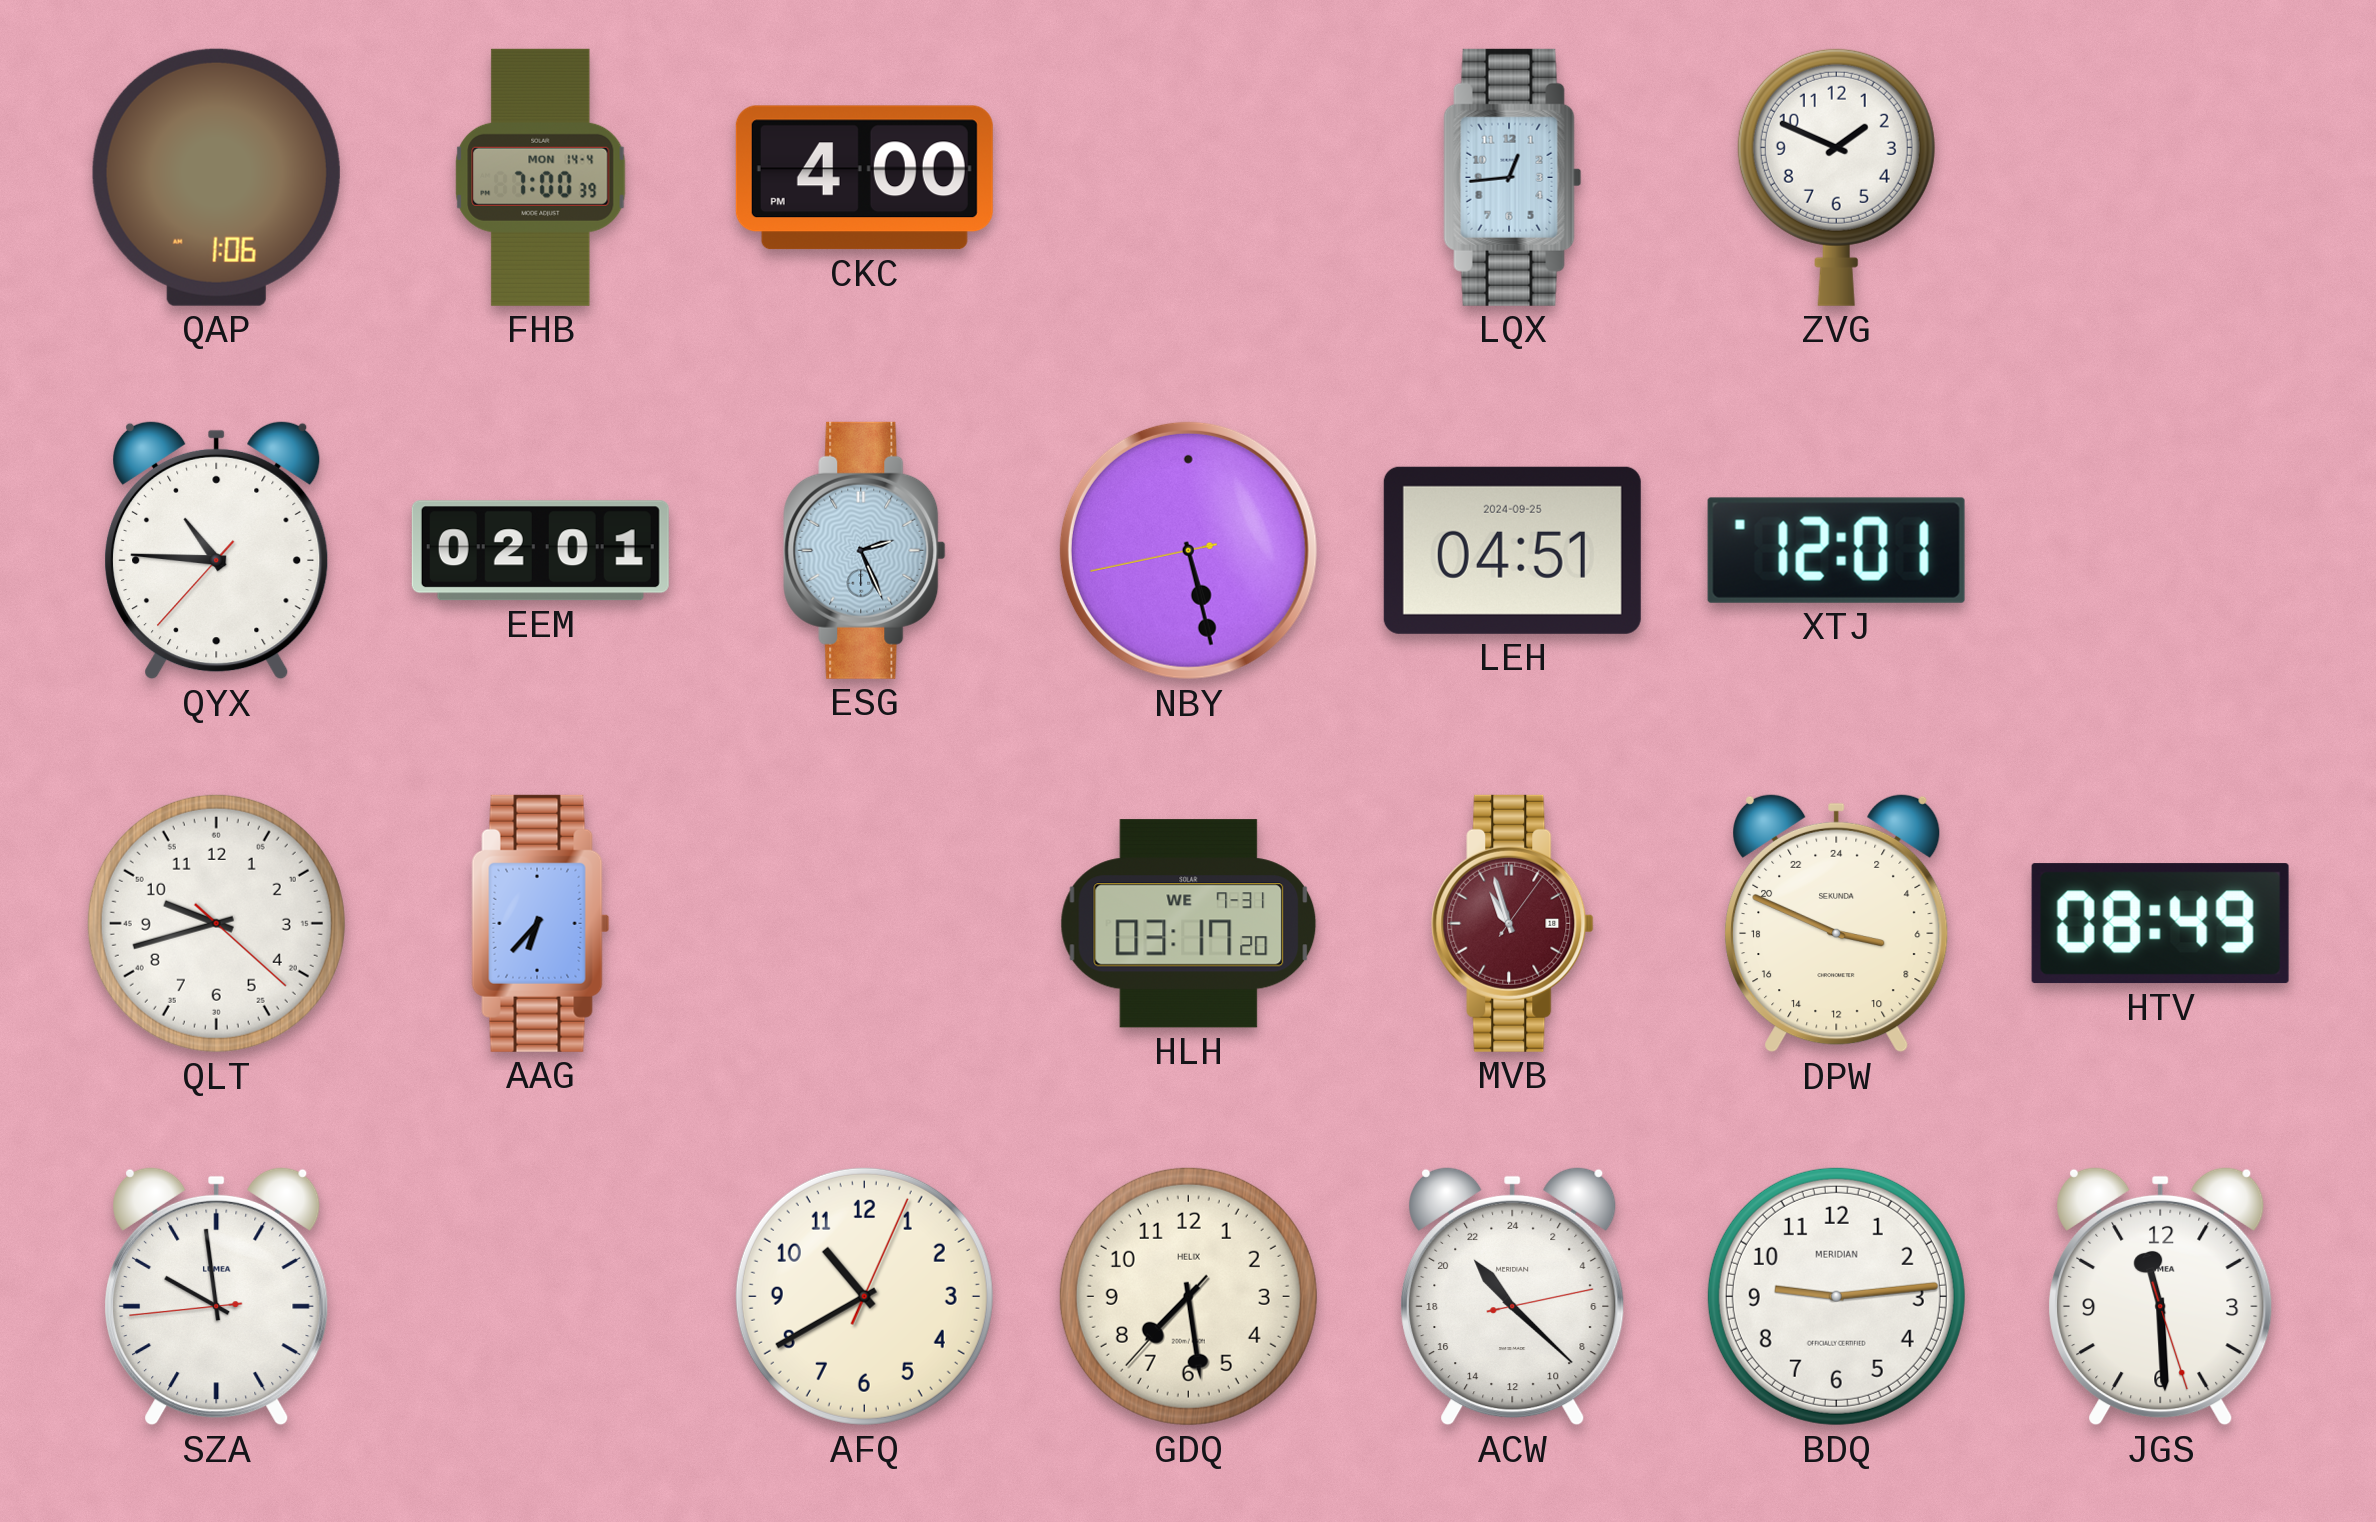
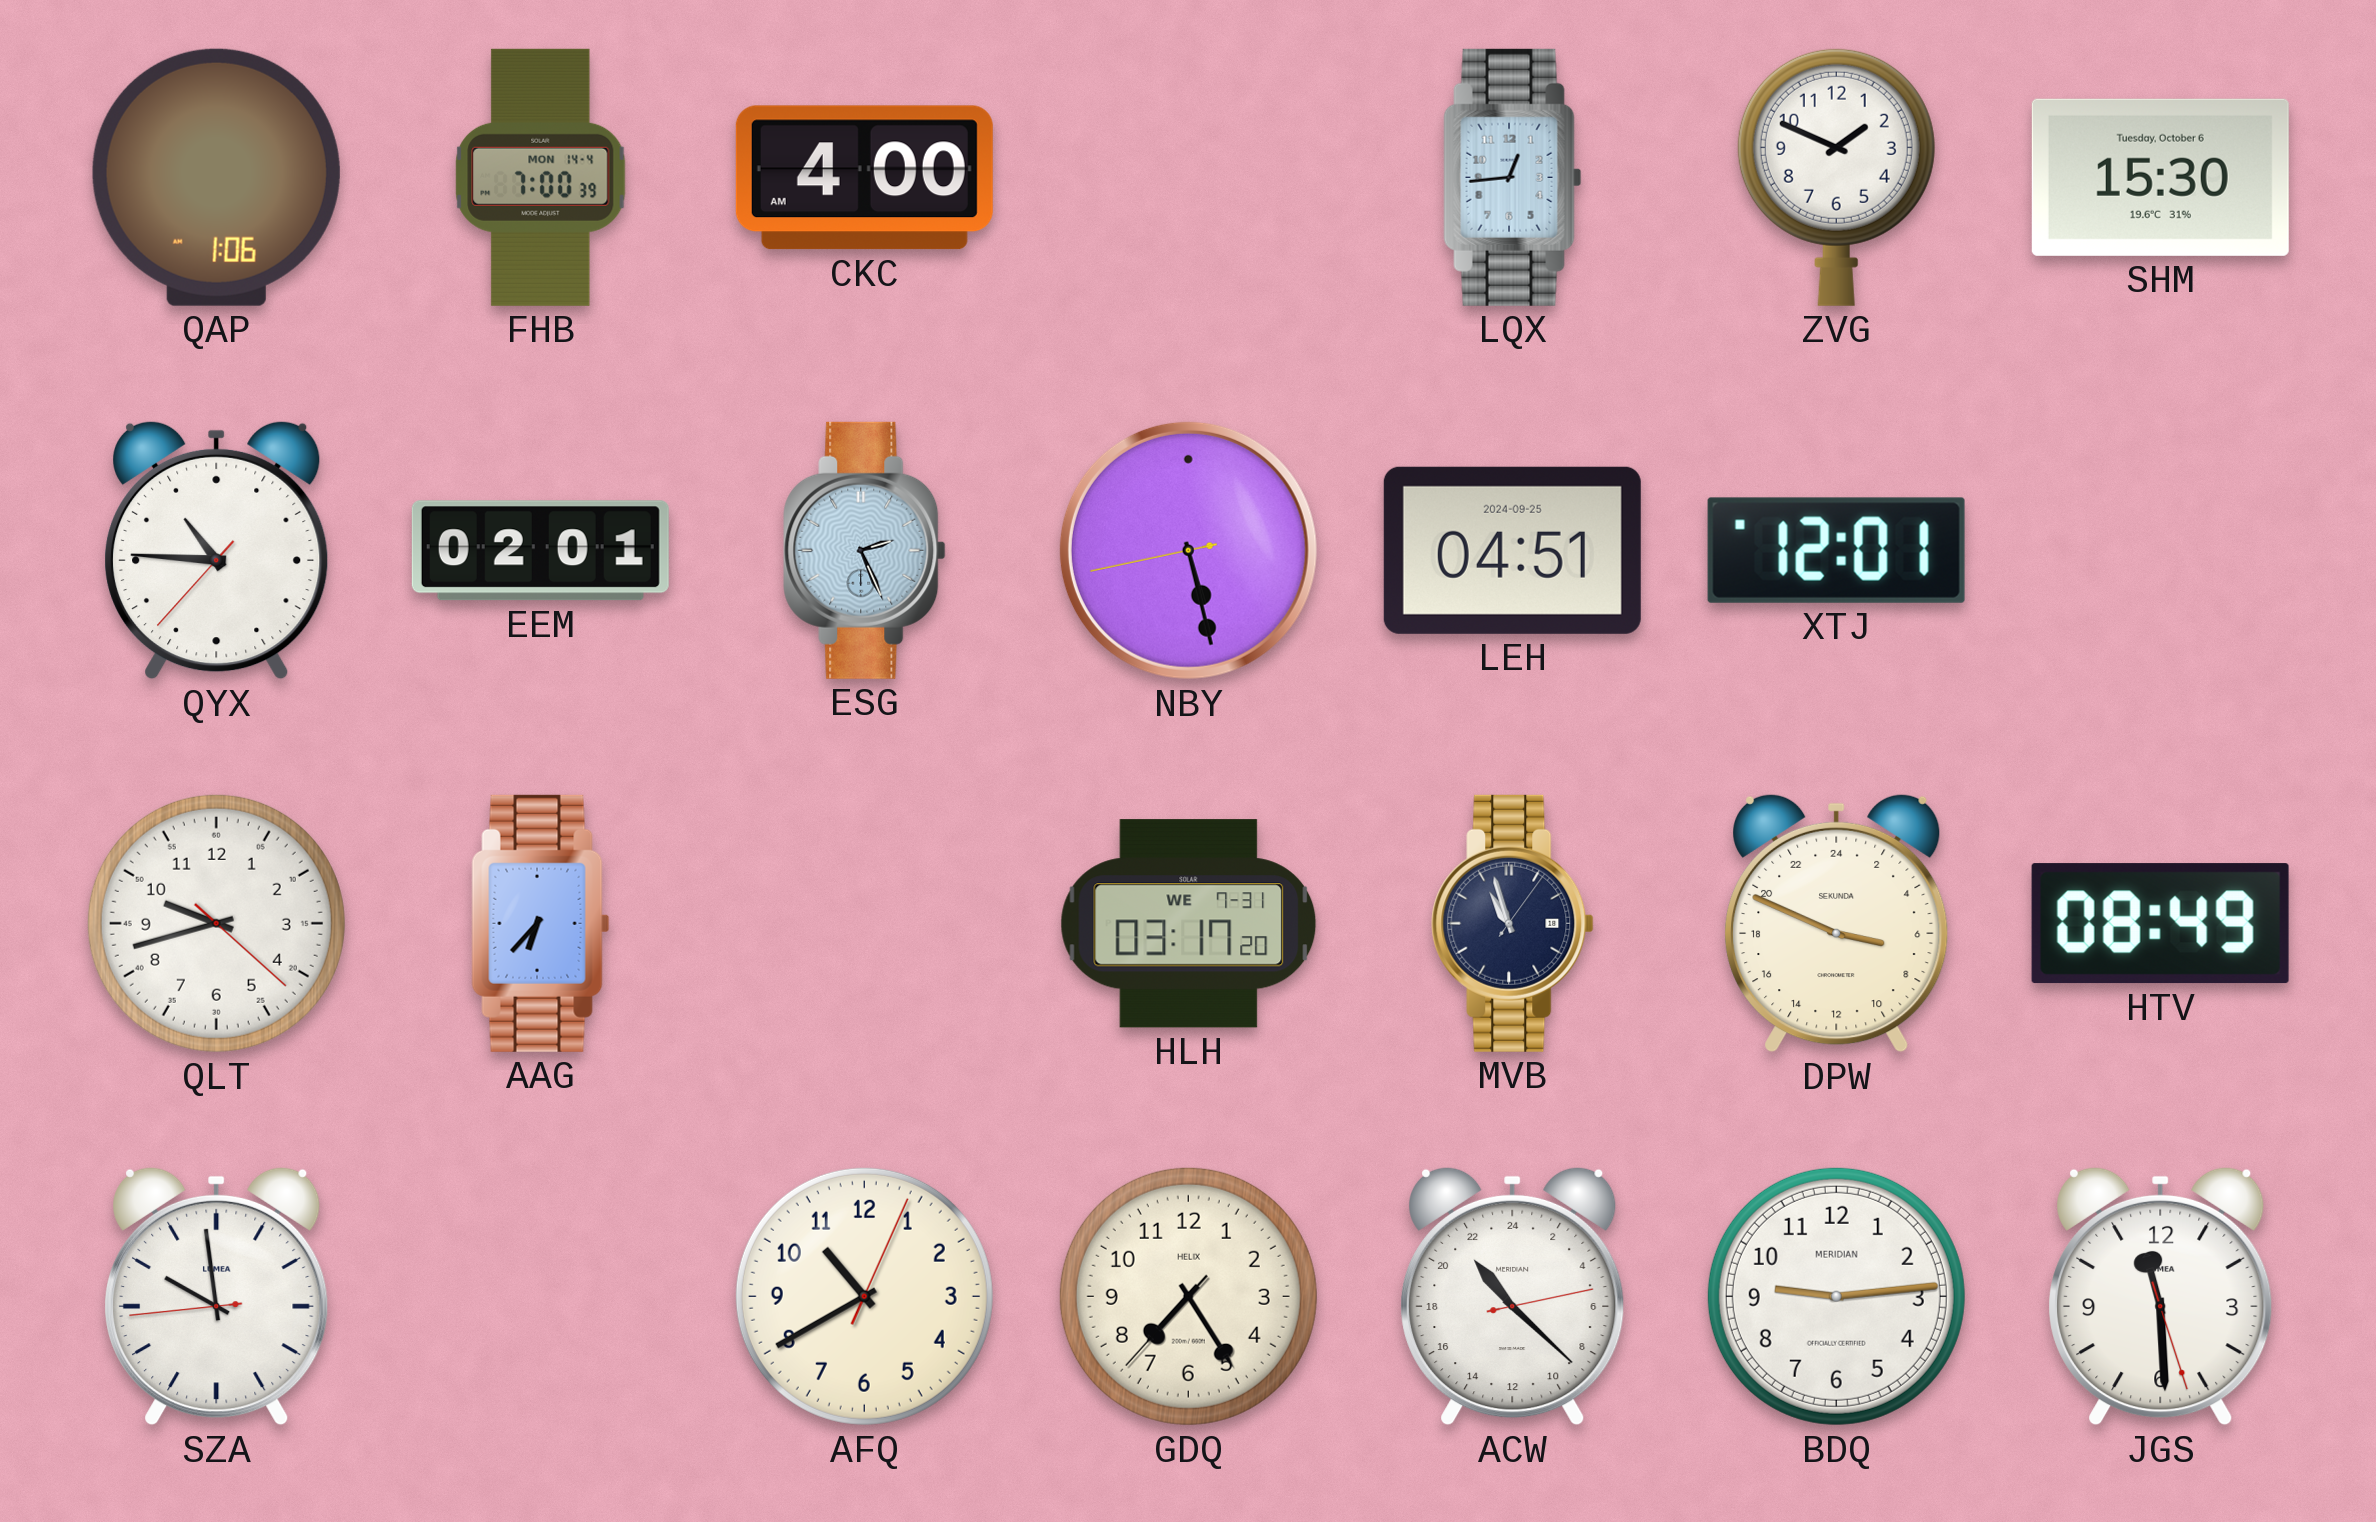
CKC: 4:00 PM -> 4:00 AM
SHM: none -> 15:30
MVB dial: burgundy -> navy
GDQ: 7:28 -> 7:24
